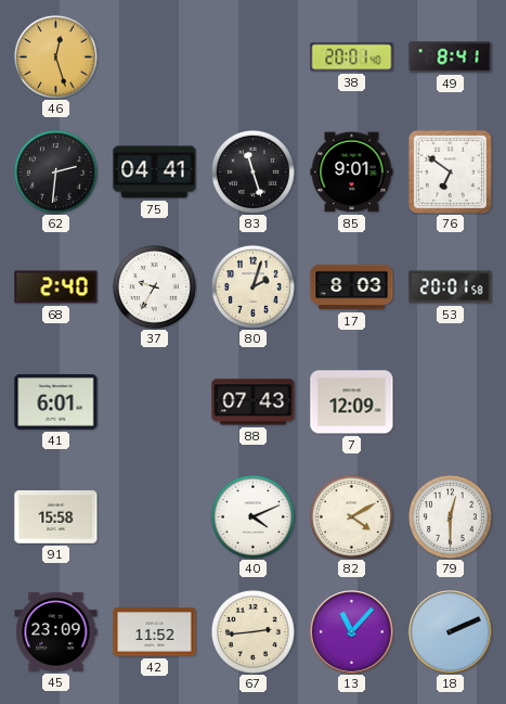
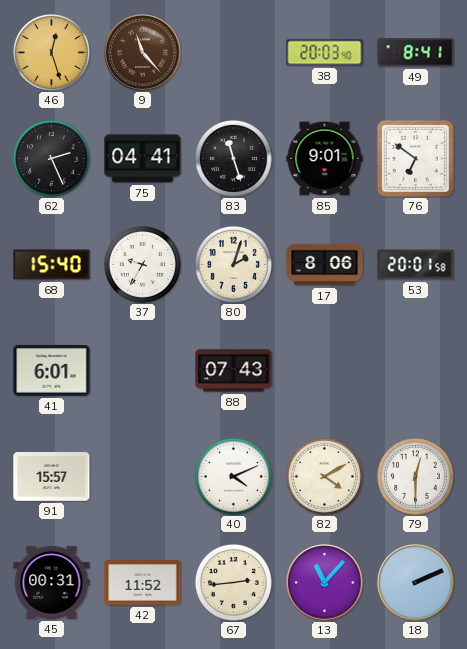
9: none -> 11:23
38: 20:01 -> 20:03
62: 2:31 -> 2:26
68: 2:40 -> 15:40
17: 8:03 -> 8:06
7: 12:09 -> none
91: 15:58 -> 15:57
45: 23:09 -> 00:31
